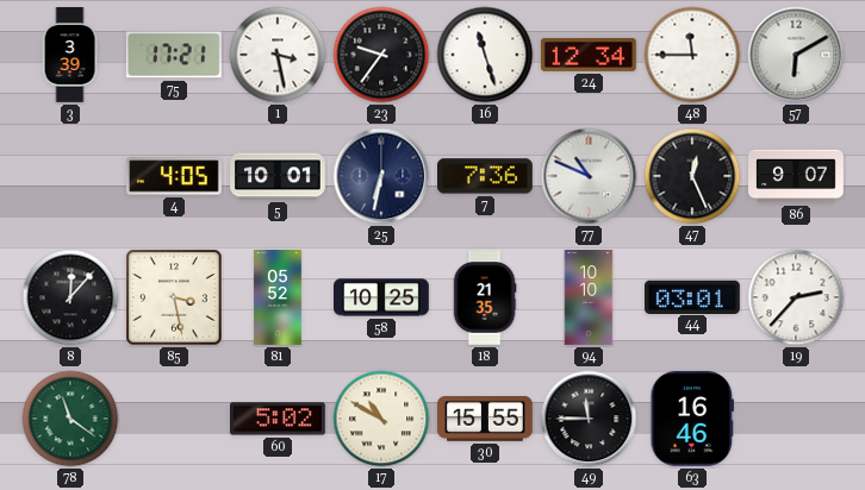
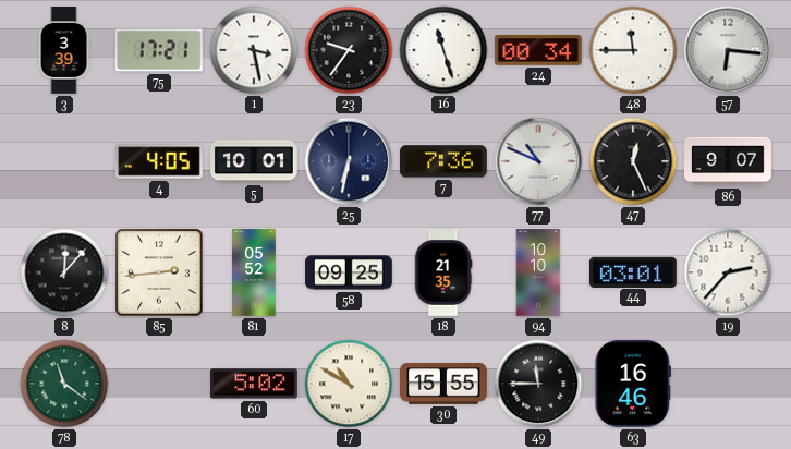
24: 12:34 -> 00:34
57: 6:10 -> 6:16
85: 3:28 -> 2:44
58: 10:25 -> 09:25
